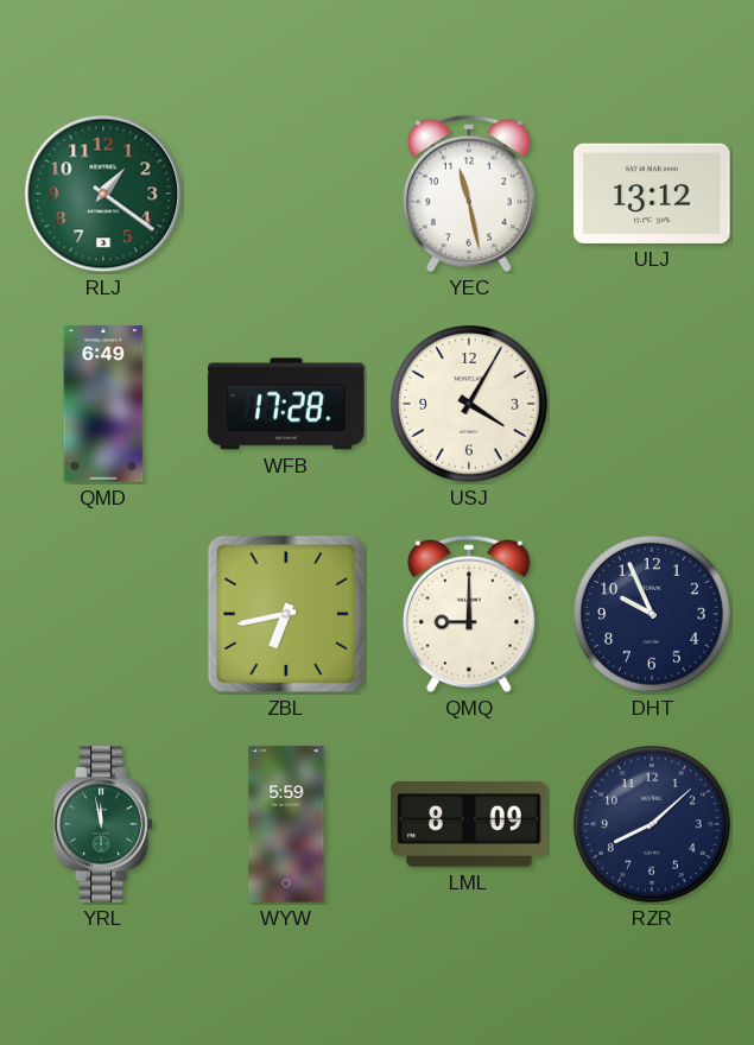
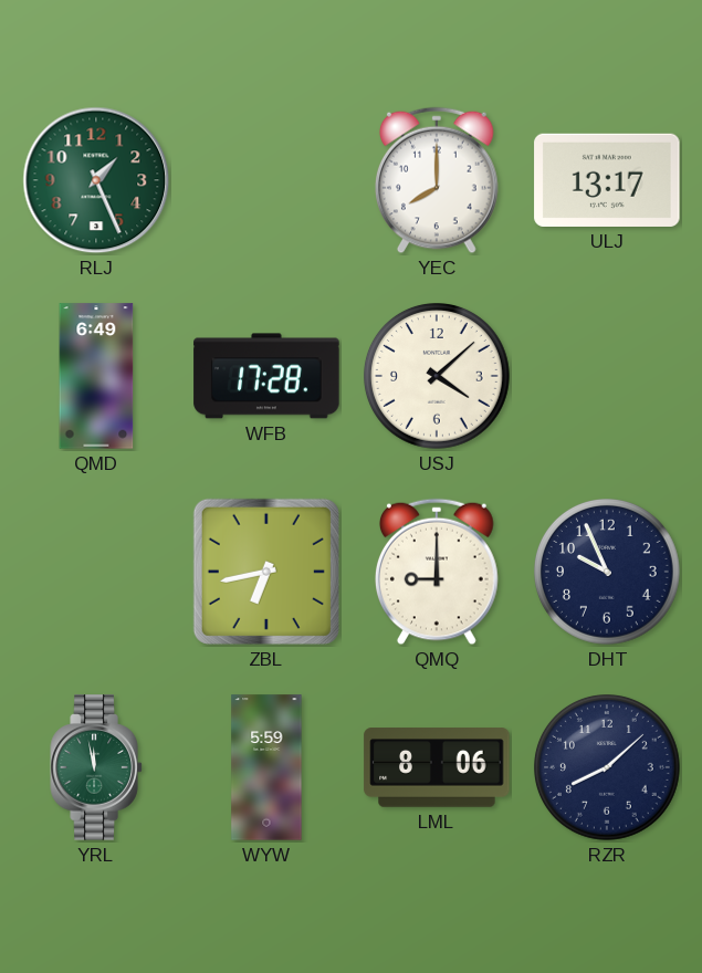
RLJ: 1:21 -> 1:26
YEC: 11:28 -> 8:00
ULJ: 13:12 -> 13:17
USJ: 4:05 -> 4:08
LML: 8:09 -> 8:06
